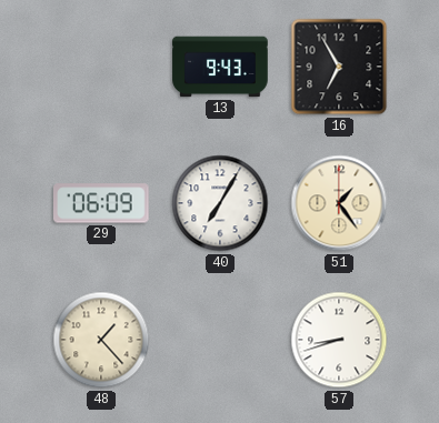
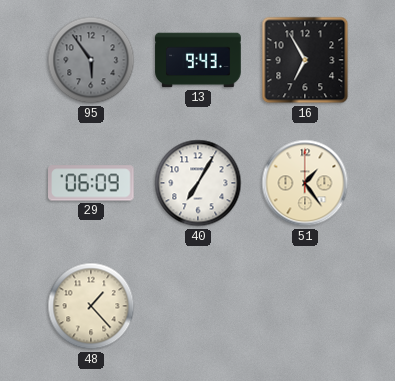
95: none -> 5:54
57: 8:42 -> none
